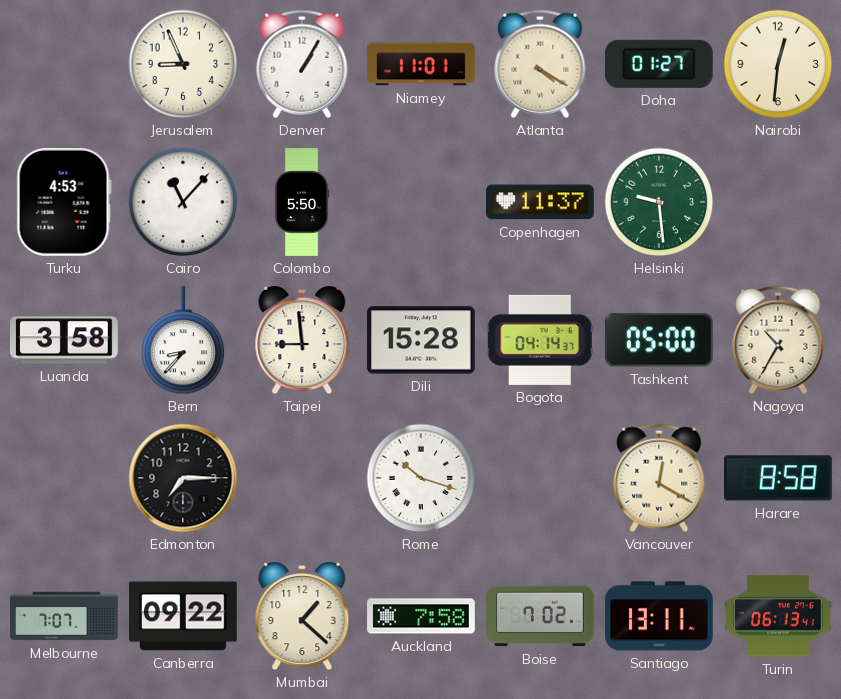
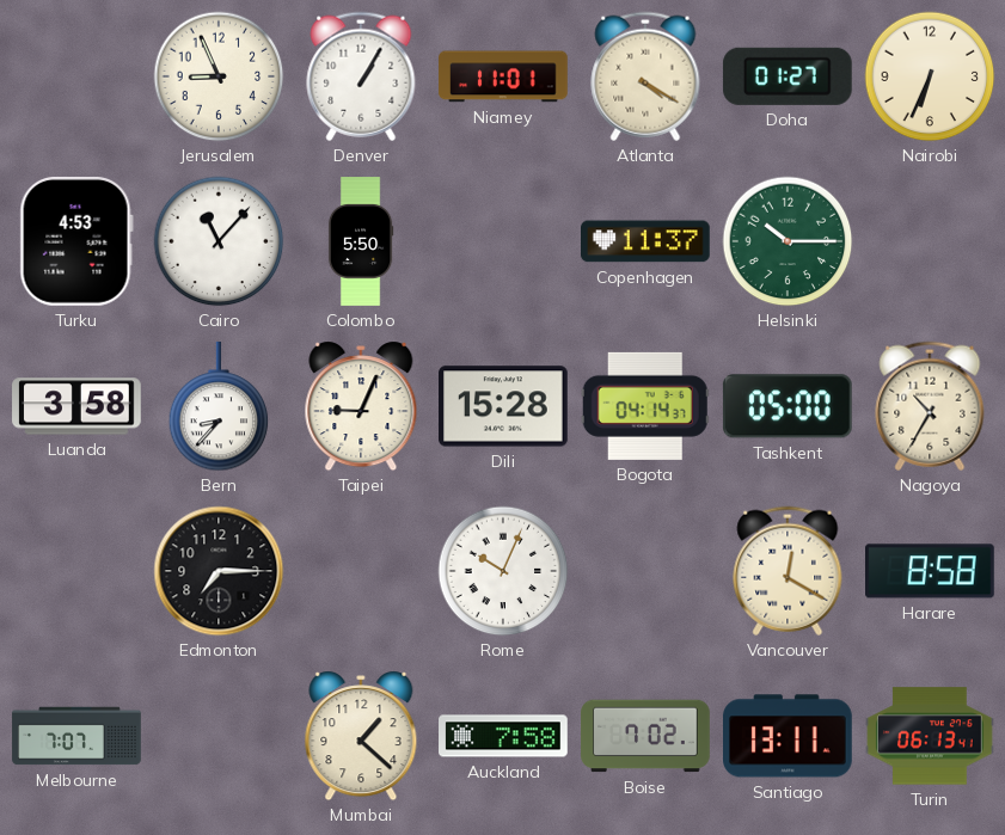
Nairobi: 12:31 -> 6:34
Helsinki: 9:29 -> 10:15
Taipei: 8:59 -> 9:04
Rome: 10:18 -> 10:04
Canberra: 09:22 -> none
